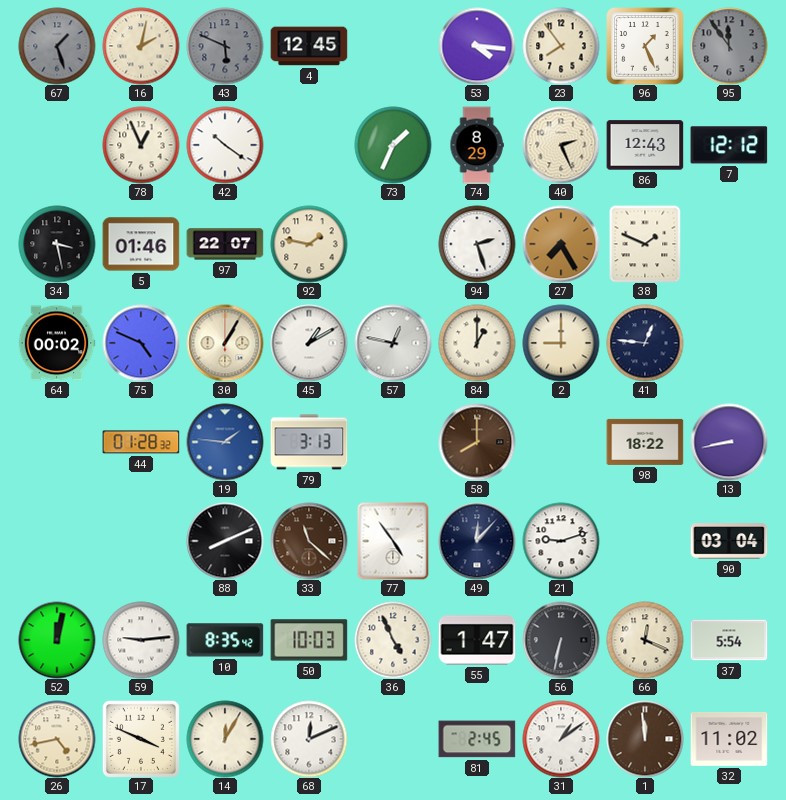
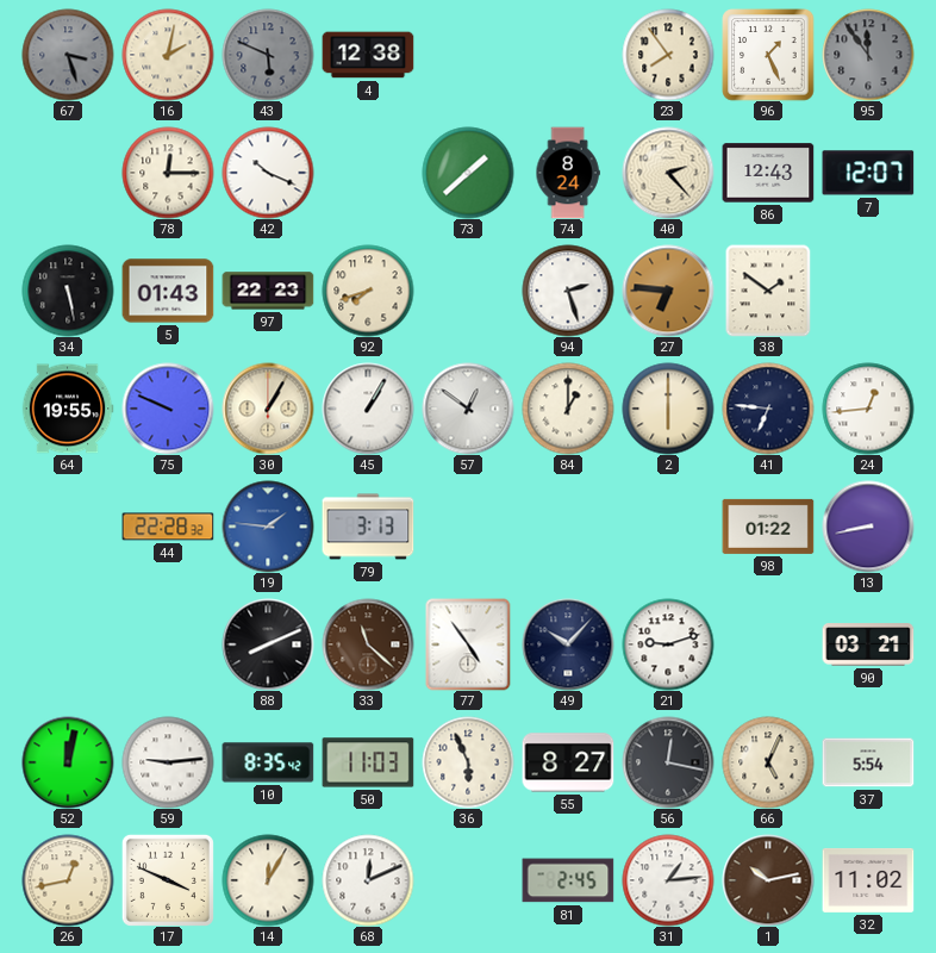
67: 1:27 -> 3:27
4: 12:45 -> 12:38
53: 4:16 -> none
78: 12:56 -> 12:15
42: 10:21 -> 10:19
73: 1:34 -> 1:38
74: 8:29 -> 8:24
40: 2:26 -> 2:23
7: 12:12 -> 12:07
34: 3:28 -> 5:28
5: 01:46 -> 01:43
97: 22:07 -> 22:23
92: 1:47 -> 7:42
27: 7:25 -> 6:46
38: 1:49 -> 1:51
64: 00:02 -> 19:55
75: 4:49 -> 9:49
45: 1:10 -> 1:05
57: 12:47 -> 12:51
2: 9:00 -> 6:00
41: 12:46 -> 6:46
24: none -> 12:44
44: 01:28 -> 22:28
58: 8:00 -> none
98: 18:22 -> 01:22
49: 12:07 -> 10:07
90: 03:04 -> 03:21
50: 10:03 -> 11:03
36: 4:56 -> 5:56
55: 1:47 -> 8:27
56: 6:32 -> 12:17
66: 12:19 -> 5:04
26: 4:43 -> 12:43
31: 1:09 -> 1:14
1: 11:59 -> 10:13
